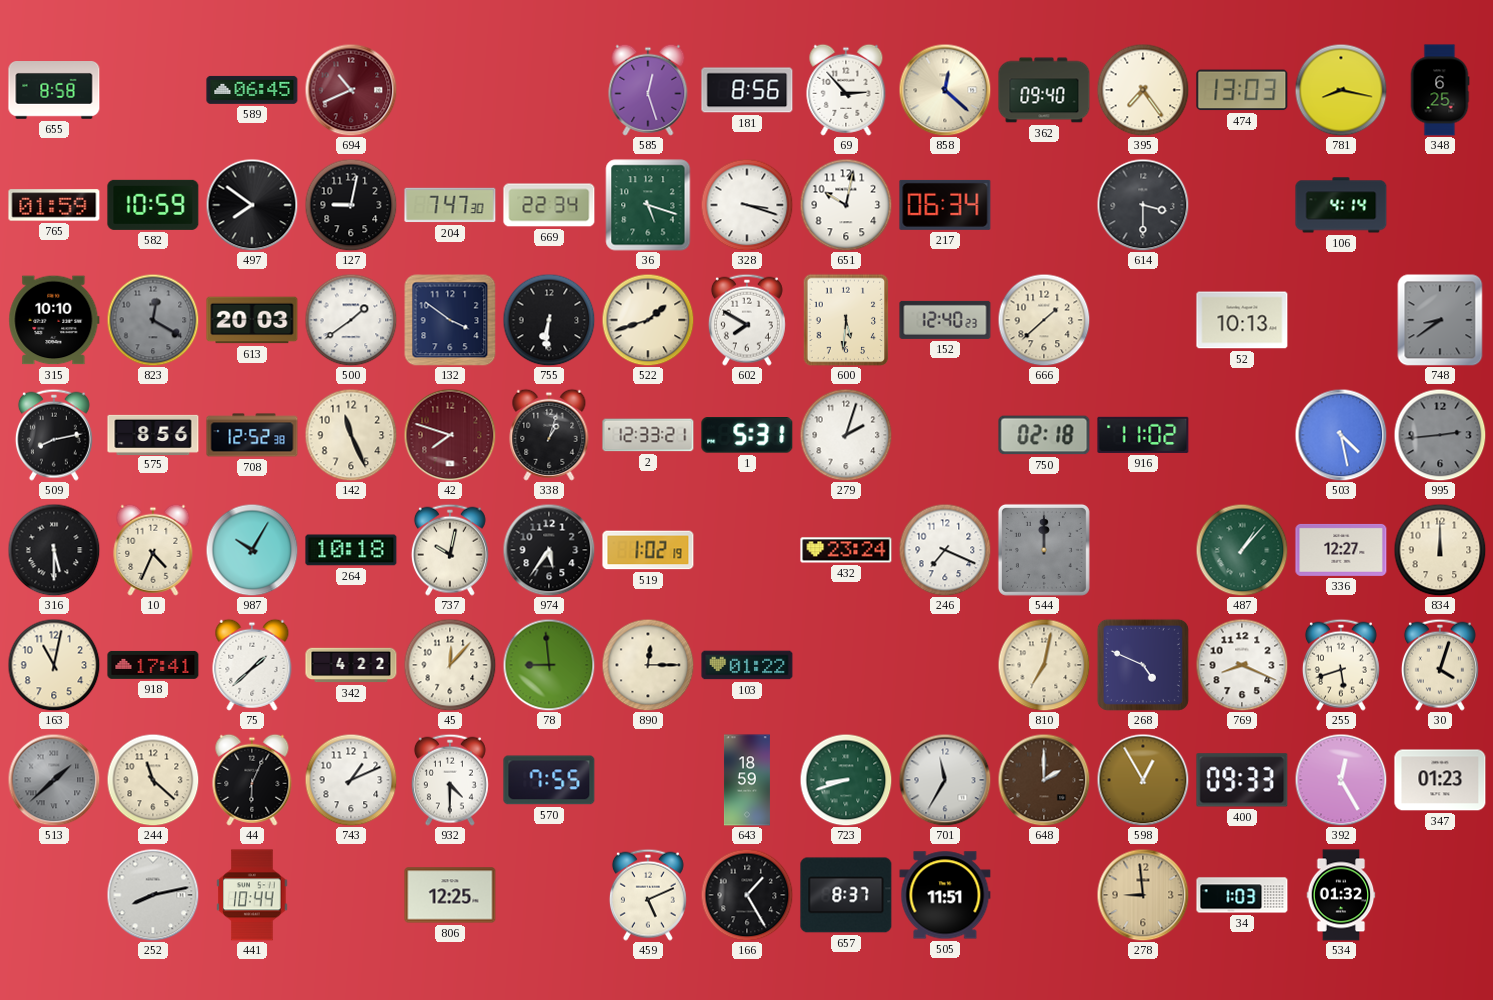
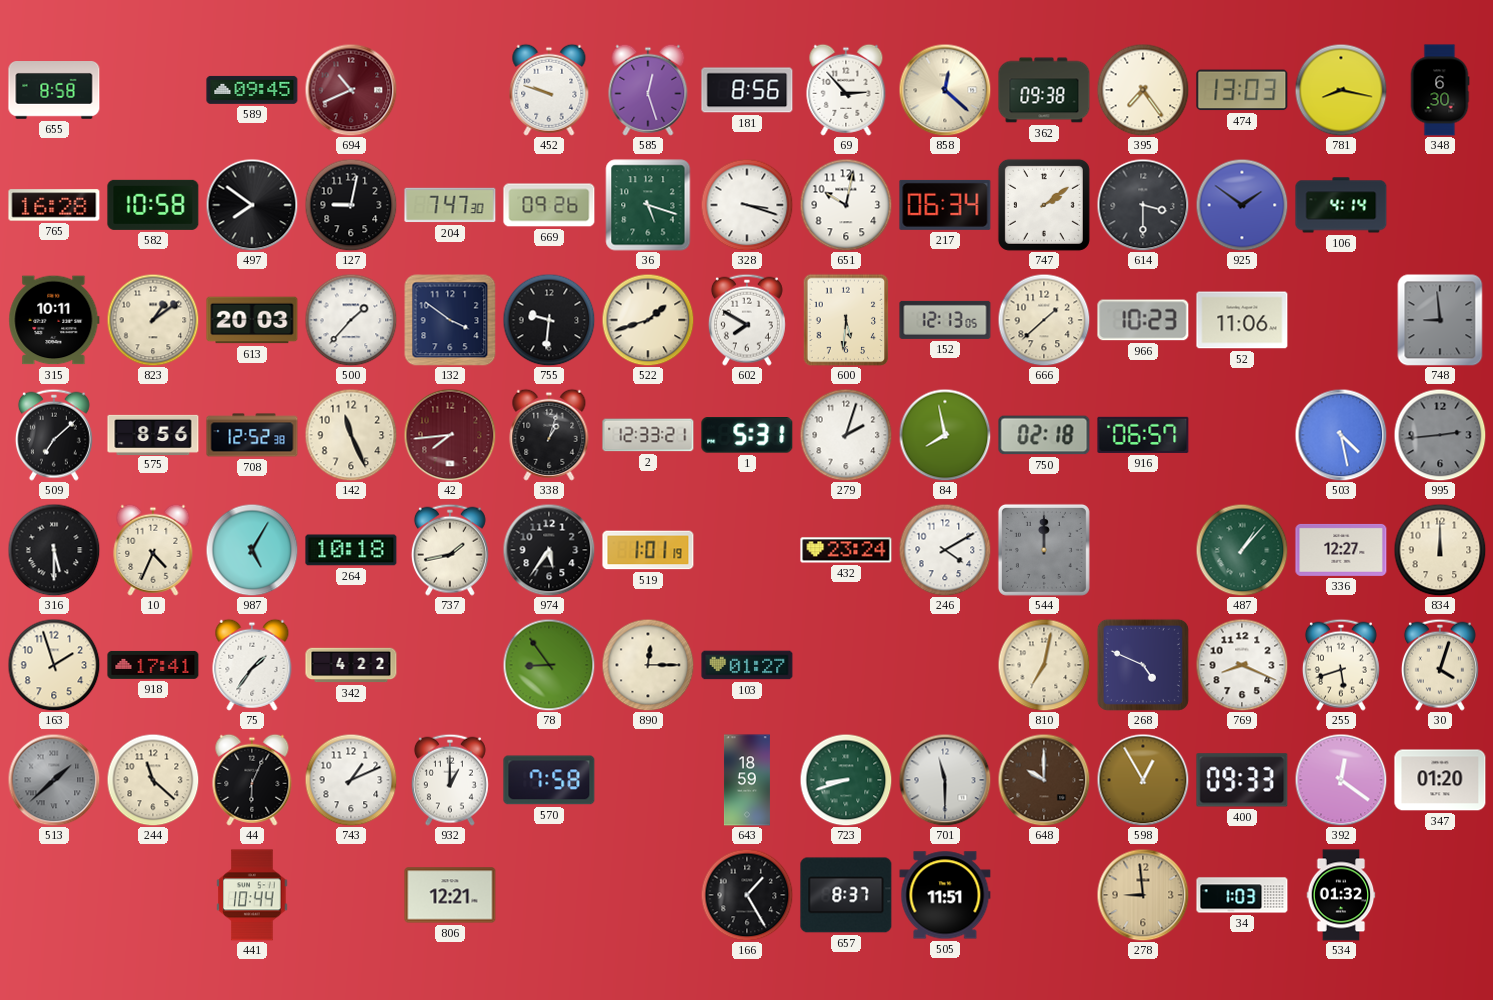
589: 06:45 -> 09:45
452: none -> 9:48
362: 09:40 -> 09:38
348: 6:25 -> 6:30
765: 01:59 -> 16:28
582: 10:59 -> 10:58
669: 22:34 -> 09:26
747: none -> 2:09
925: none -> 1:51
315: 10:10 -> 10:11
823: 12:20 -> 1:09
823 dial: grey -> cream
500: 1:39 -> 1:37
755: 6:31 -> 9:31
152: 12:40 -> 12:13
966: none -> 10:23
52: 10:13 -> 11:06
748: 8:39 -> 8:59
509: 8:13 -> 7:08
42: 7:48 -> 7:44
84: none -> 7:58
916: 11:02 -> 06:57
987: 10:05 -> 5:05
737: 10:02 -> 1:43
519: 1:02 -> 1:01
246: 7:19 -> 4:10
163: 11:02 -> 1:57
75: 1:38 -> 1:36
45: 12:07 -> none
78: 8:59 -> 8:54
103: 01:22 -> 01:27
932: 4:30 -> 1:00
570: 7:55 -> 7:58
701: 11:35 -> 11:30
648: 2:00 -> 10:00
392: 12:25 -> 12:21
347: 01:23 -> 01:20
252: 8:13 -> none
806: 12:25 -> 12:21
459: 5:11 -> none
